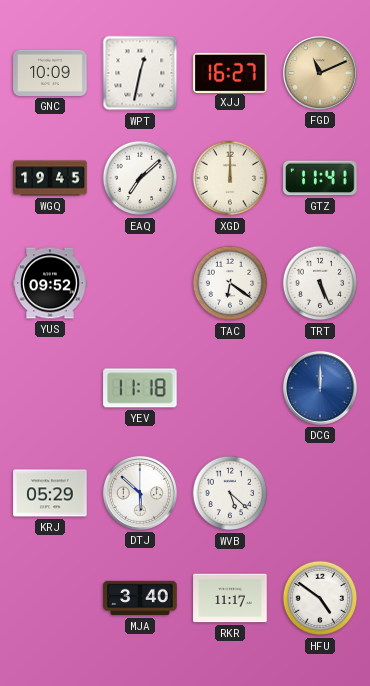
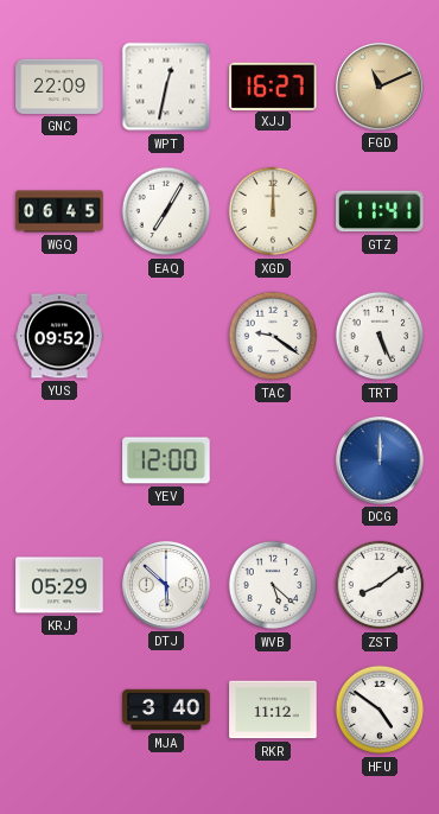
GNC: 10:09 -> 22:09
WGQ: 19:45 -> 06:45
EAQ: 7:08 -> 7:05
TAC: 6:21 -> 9:21
YEV: 11:18 -> 12:00
ZST: none -> 8:09
RKR: 11:17 -> 11:12
